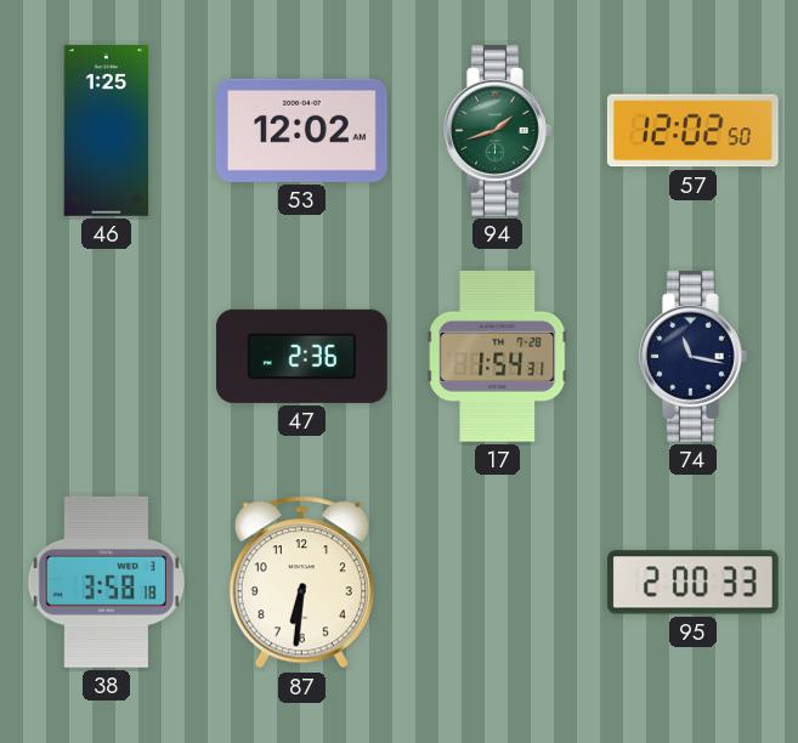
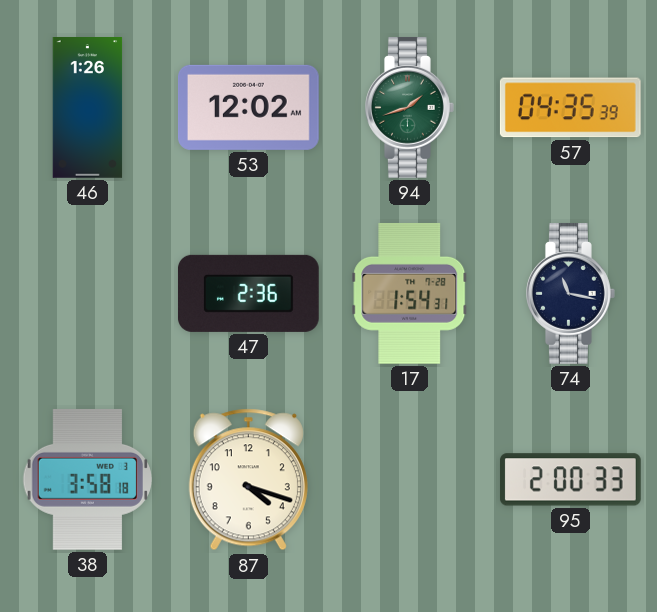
46: 1:25 -> 1:26
57: 12:02 -> 04:35
87: 6:31 -> 4:18
